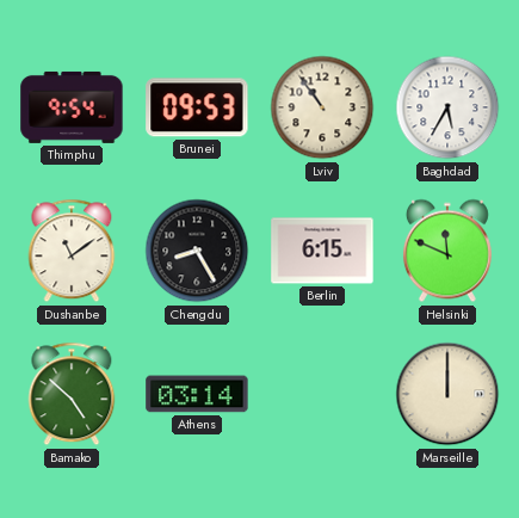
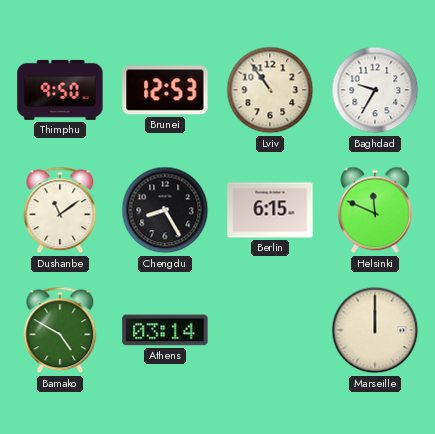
Thimphu: 9:54 -> 9:50
Brunei: 09:53 -> 12:53
Baghdad: 5:35 -> 9:35
Bamako: 4:52 -> 4:50
